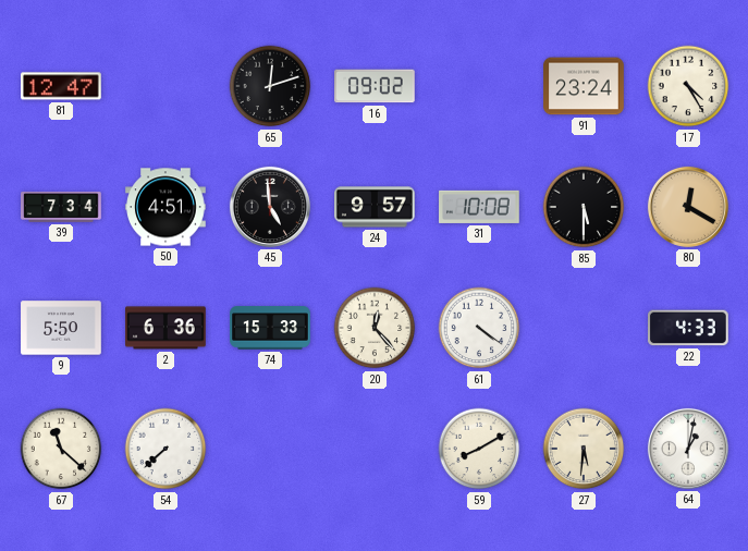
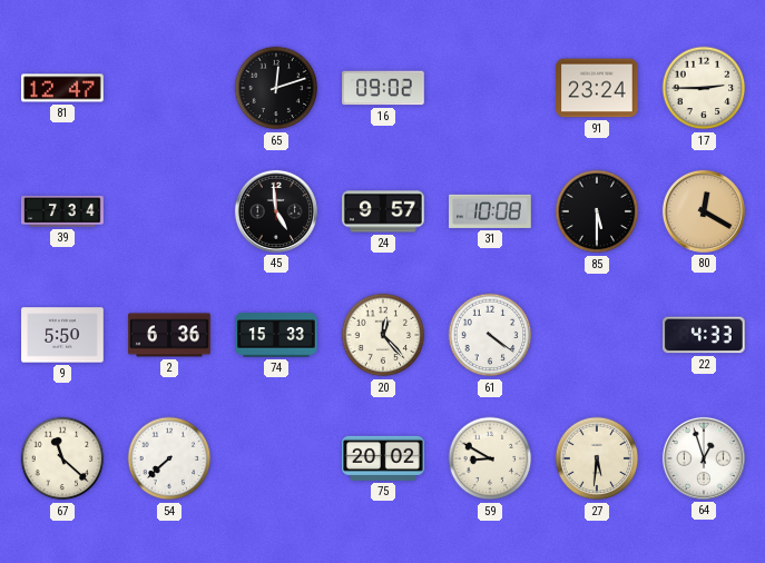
17: 4:25 -> 2:45
50: 4:51 -> none
75: none -> 20:02
59: 8:10 -> 8:50
64: 1:02 -> 12:57
